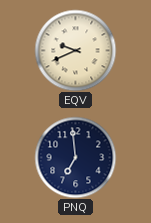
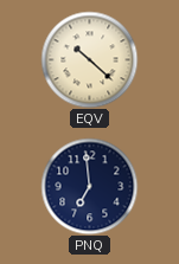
EQV: 9:41 -> 10:22
